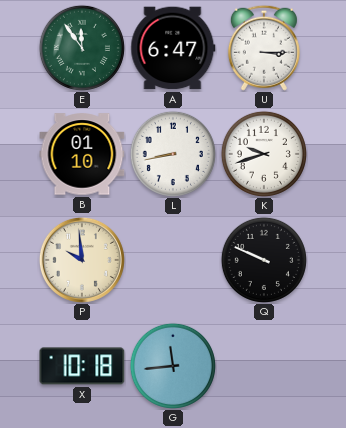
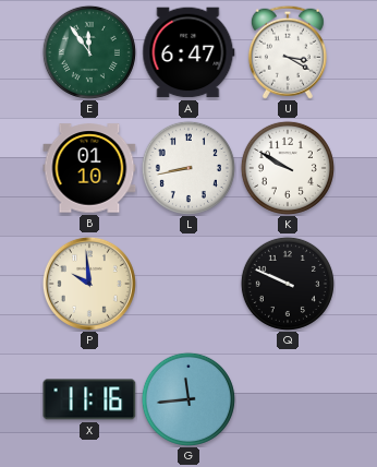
U: 3:15 -> 3:20
K: 9:42 -> 9:50
X: 10:18 -> 11:16
